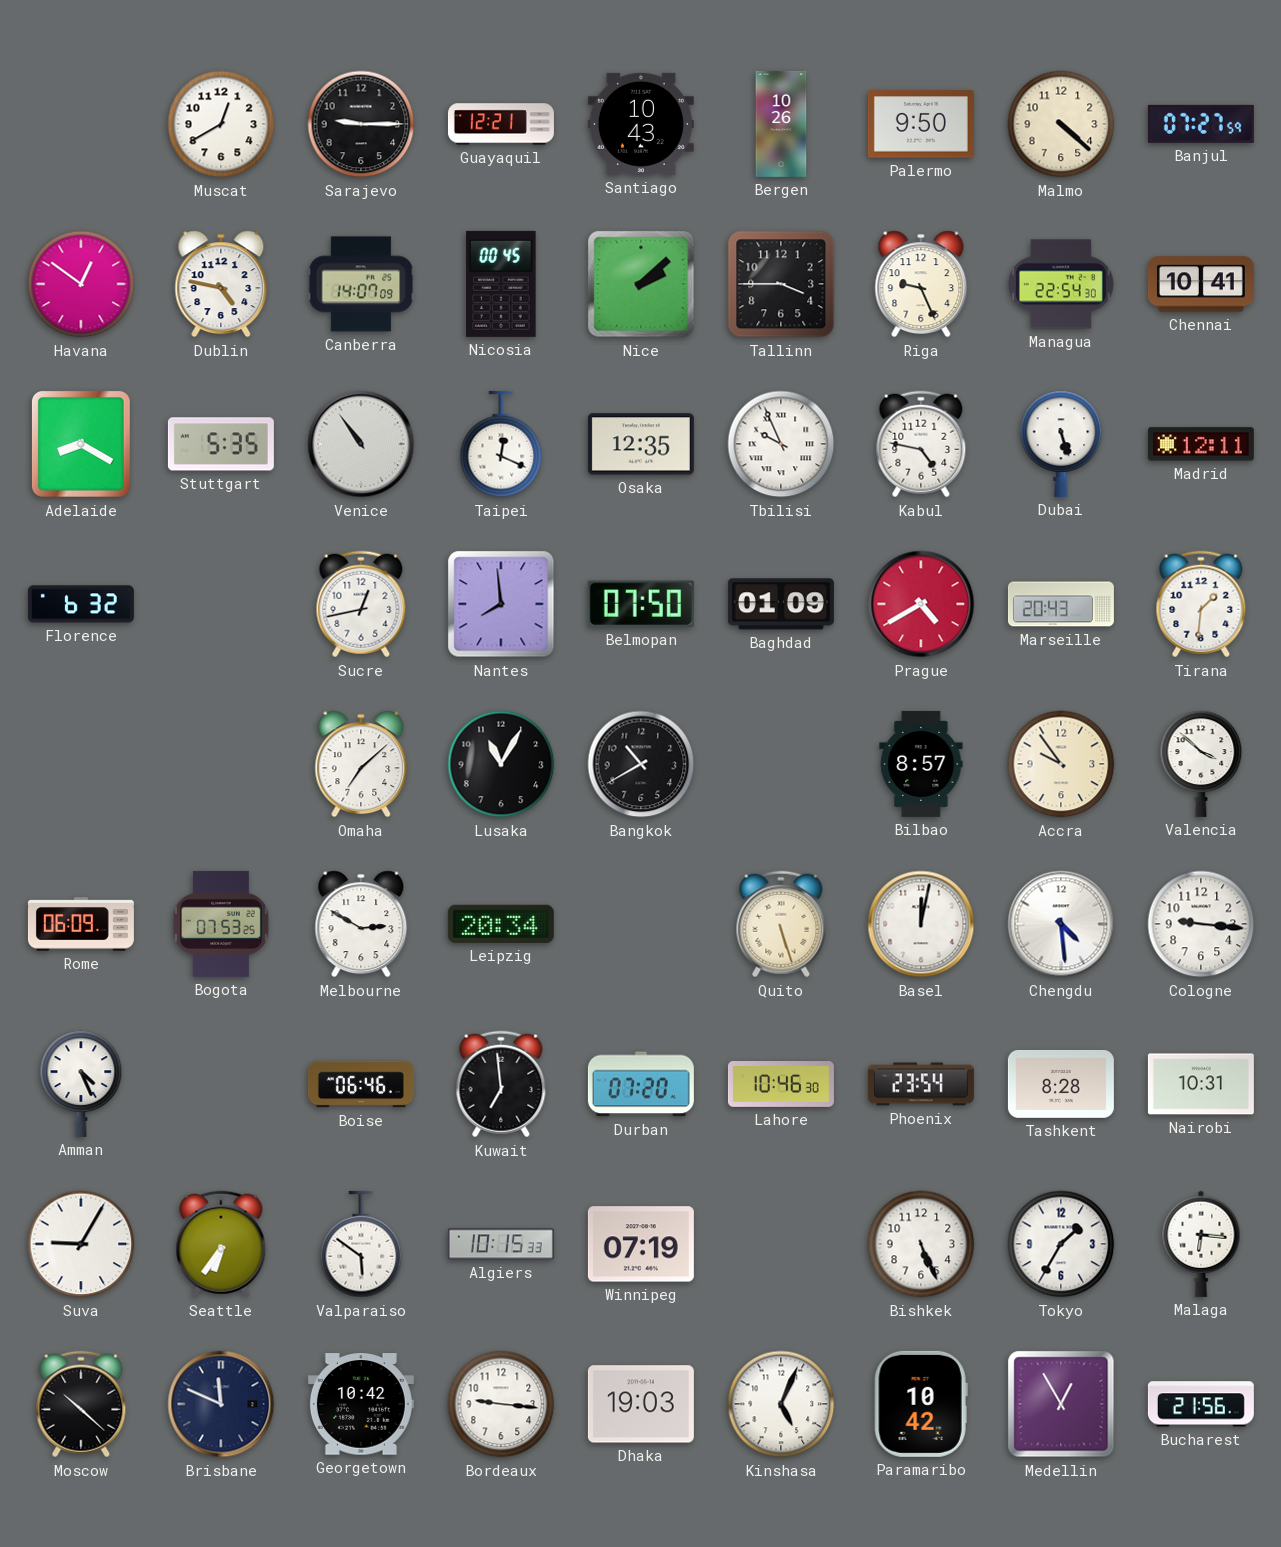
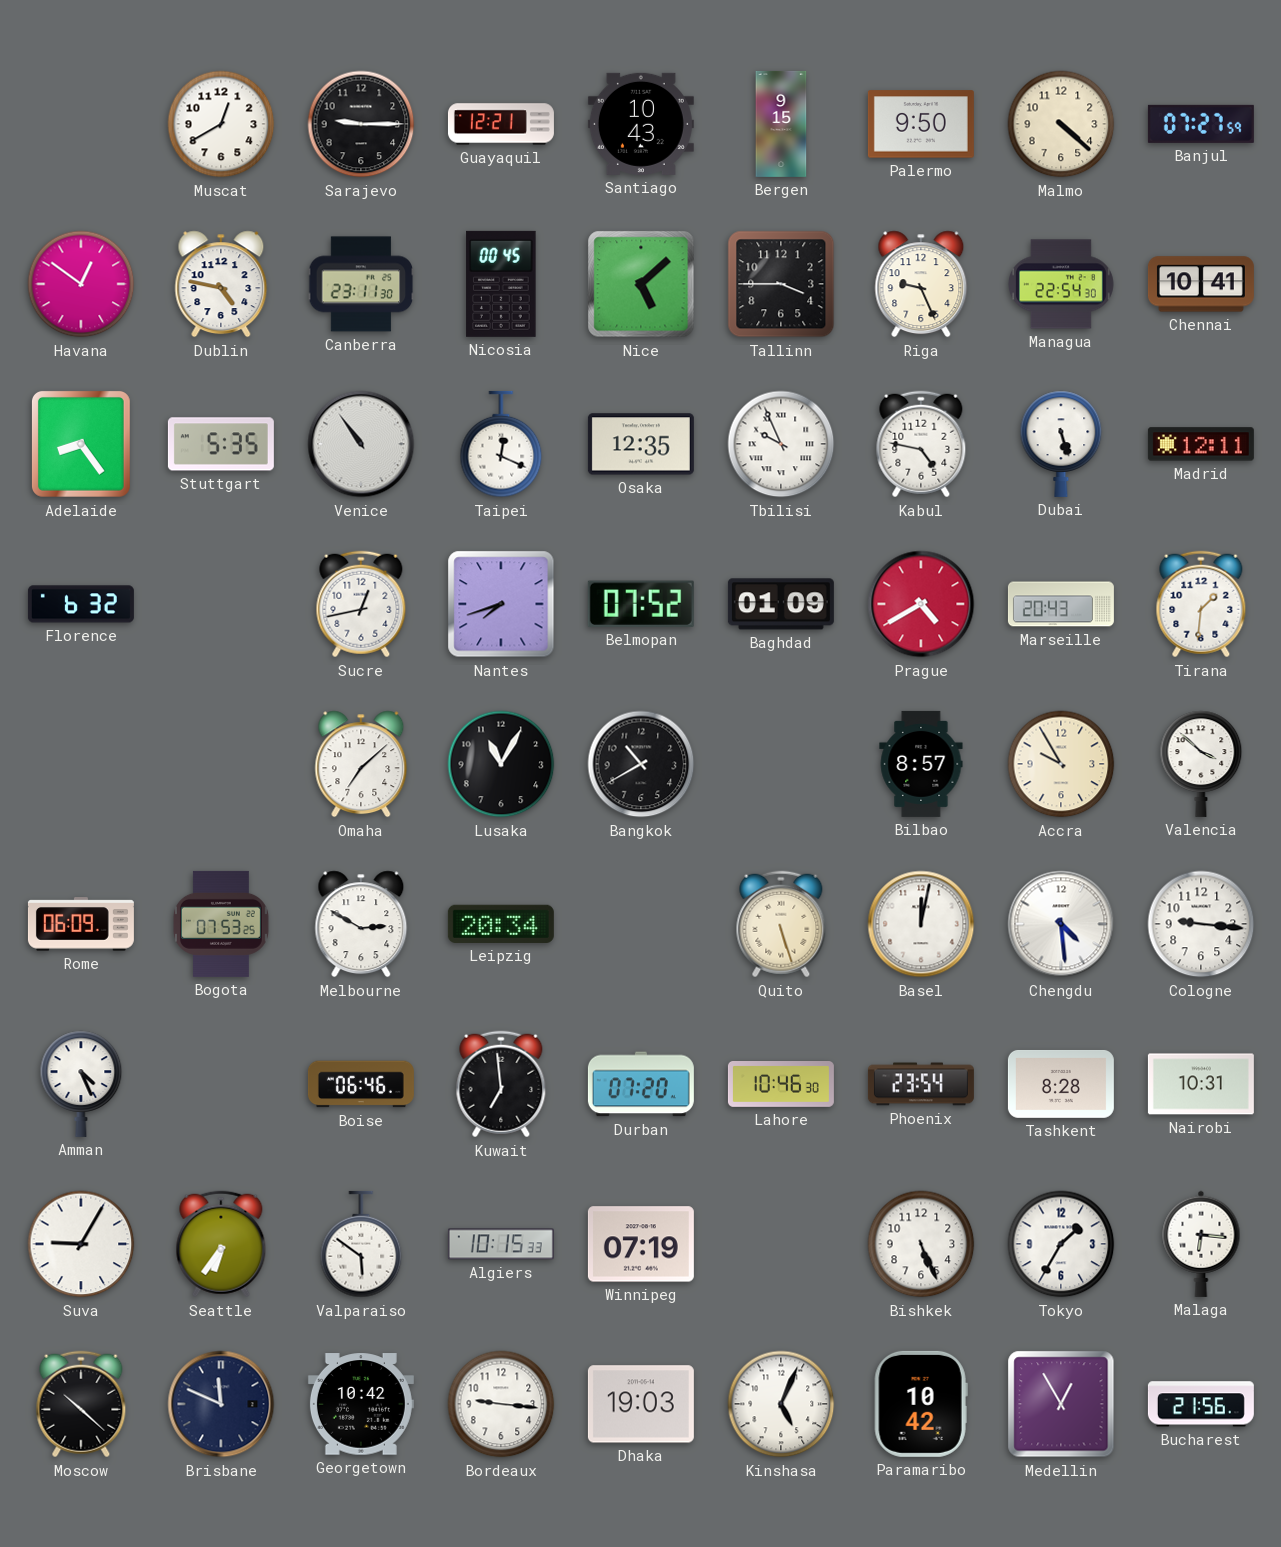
Bergen: 10:26 -> 9:15
Canberra: 14:07 -> 23:11
Nice: 2:08 -> 5:08
Adelaide: 8:20 -> 8:24
Nantes: 7:59 -> 7:42
Belmopan: 07:50 -> 07:52
Accra: 9:54 -> 9:55
